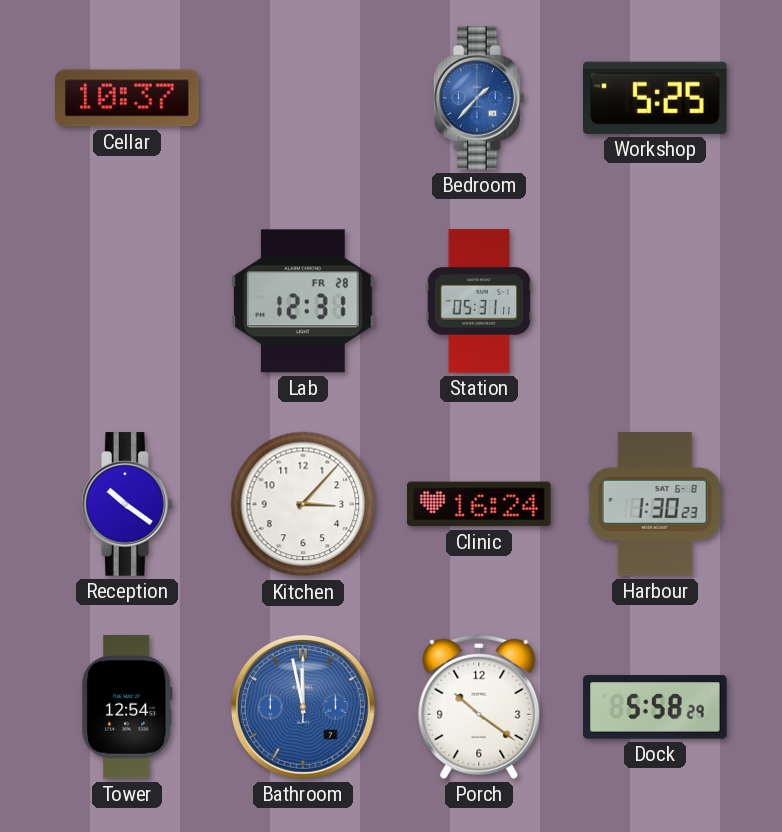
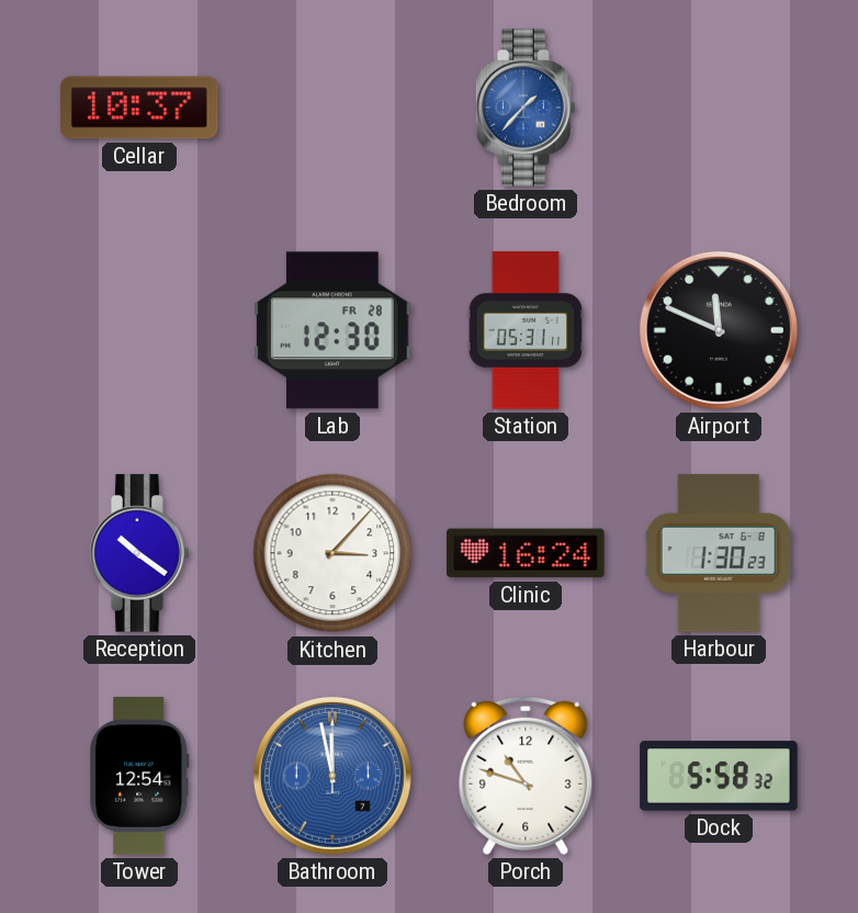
Workshop: 5:25 -> none
Lab: 12:31 -> 12:30
Airport: none -> 11:49
Porch: 10:21 -> 10:48
Dock: 5:58:29 -> 5:58:32
